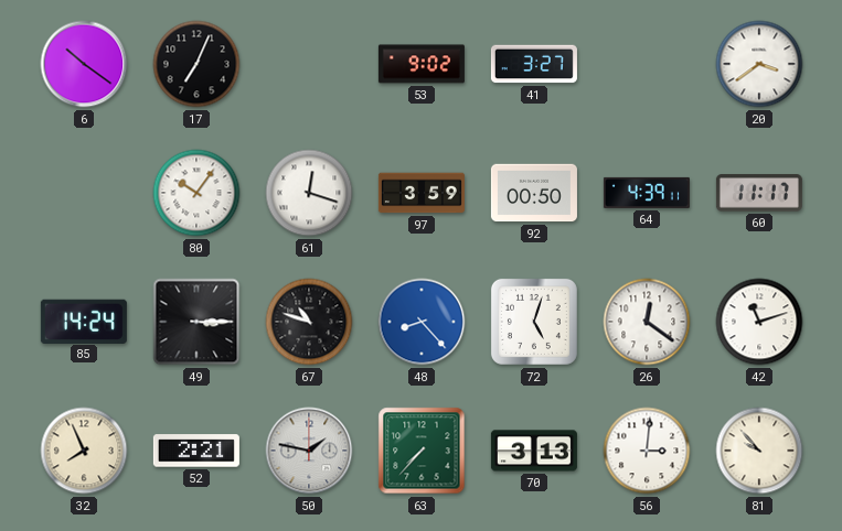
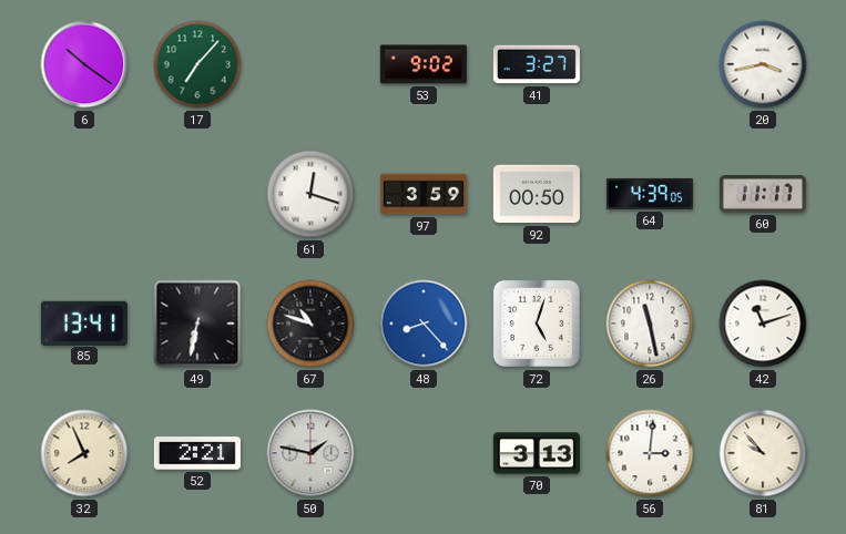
17: 7:04 -> 7:07
17 dial: black -> green
20: 3:39 -> 3:43
80: 10:06 -> none
64: 4:39:11 -> 4:39:05
85: 14:24 -> 13:41
49: 3:15 -> 6:32
26: 12:21 -> 11:28
63: 7:37 -> none
